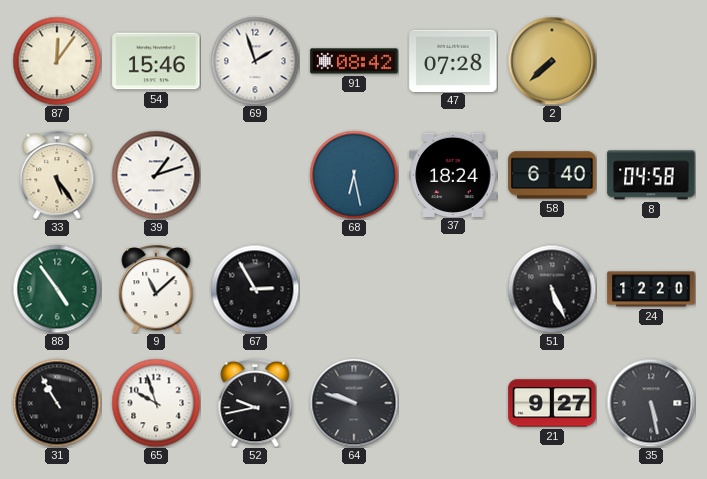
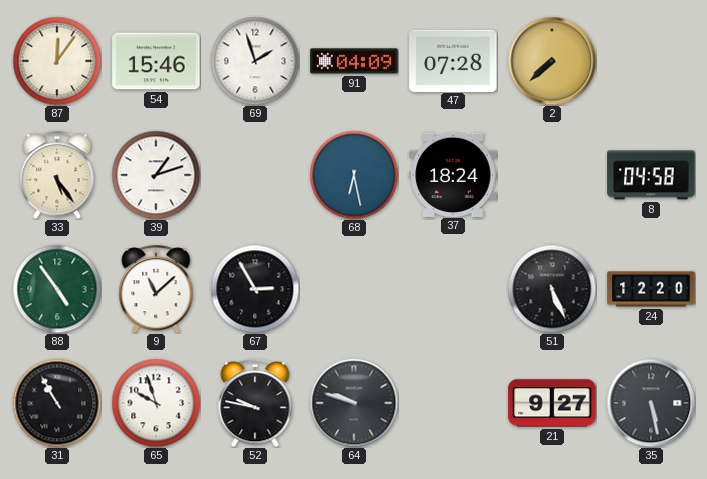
91: 08:42 -> 04:09
58: 6:40 -> none
52: 9:43 -> 9:47
